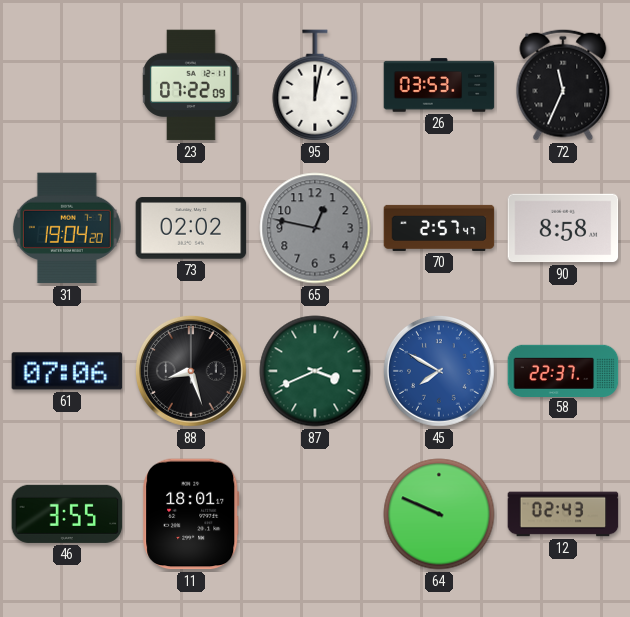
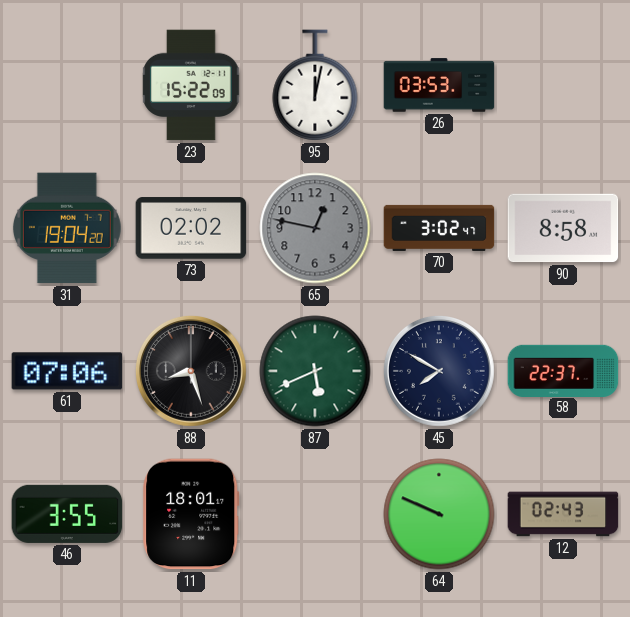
23: 07:22 -> 15:22
72: 11:34 -> none
70: 2:57 -> 3:02
87: 3:41 -> 5:41
45 dial: blue -> navy
